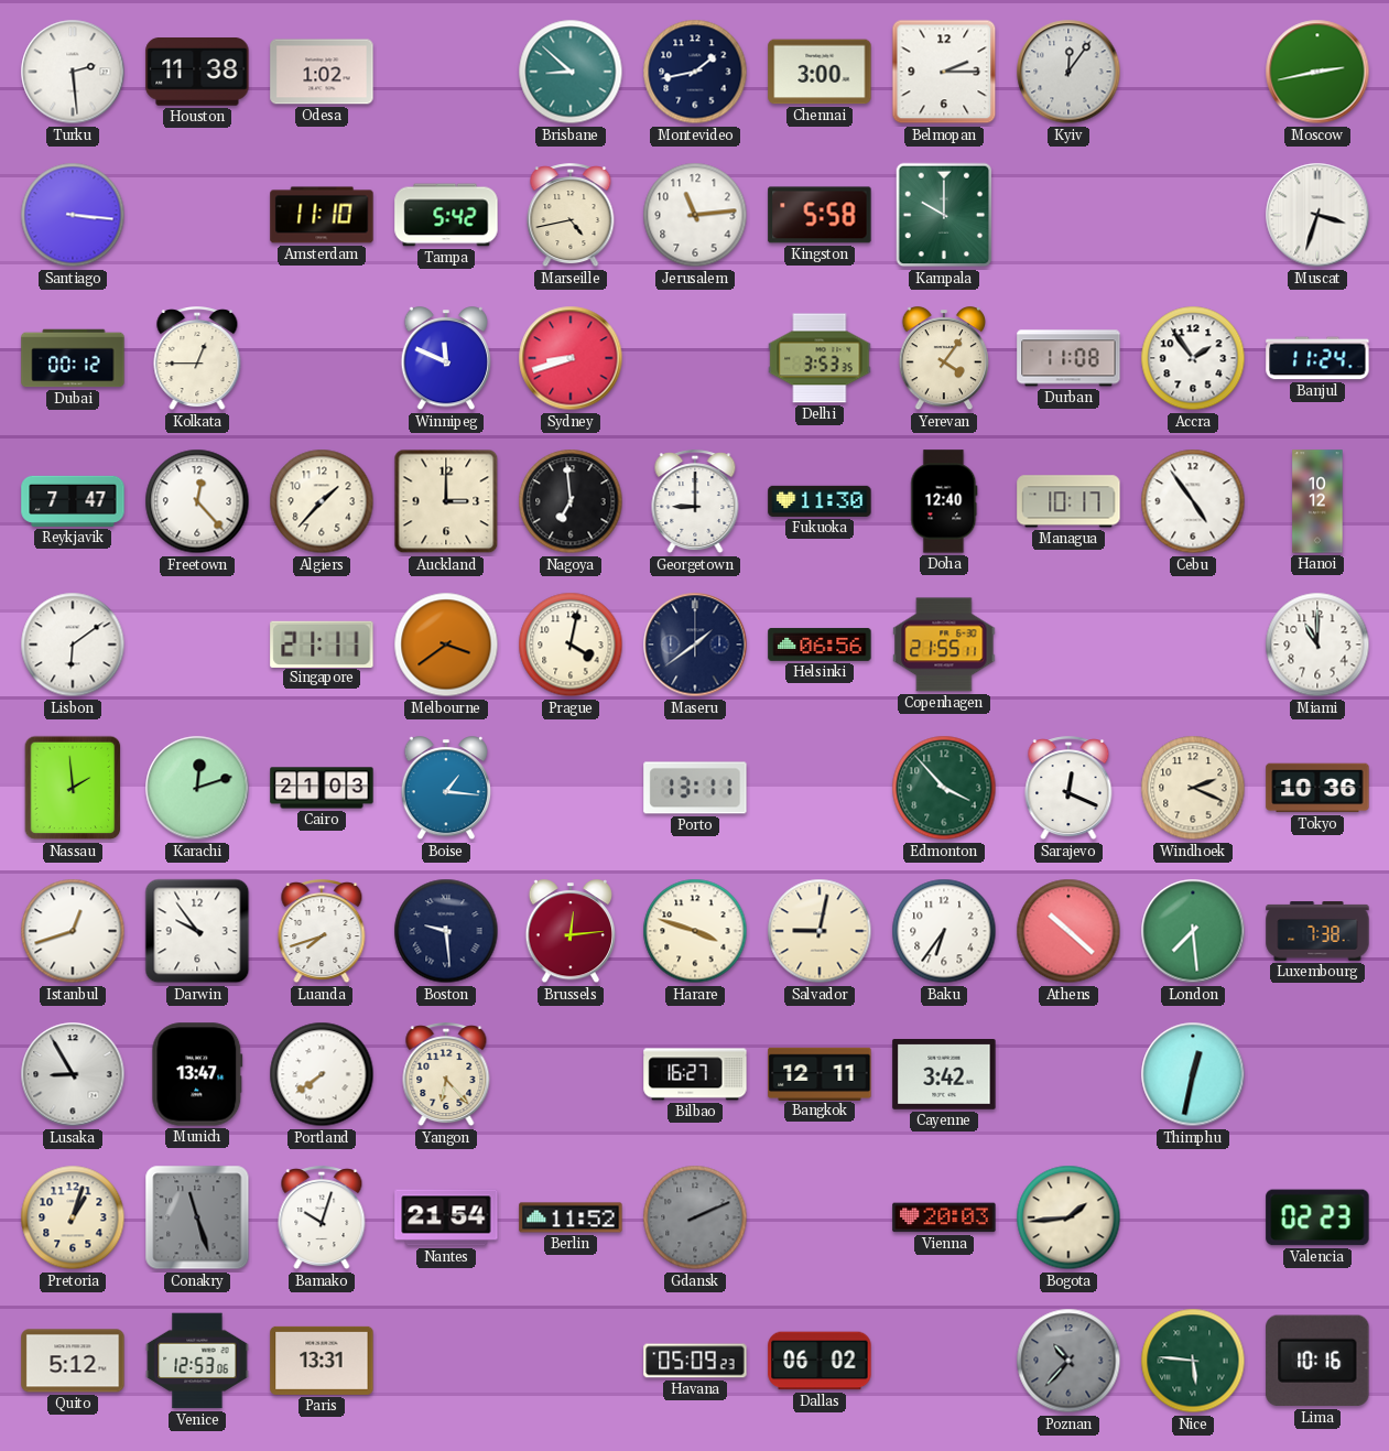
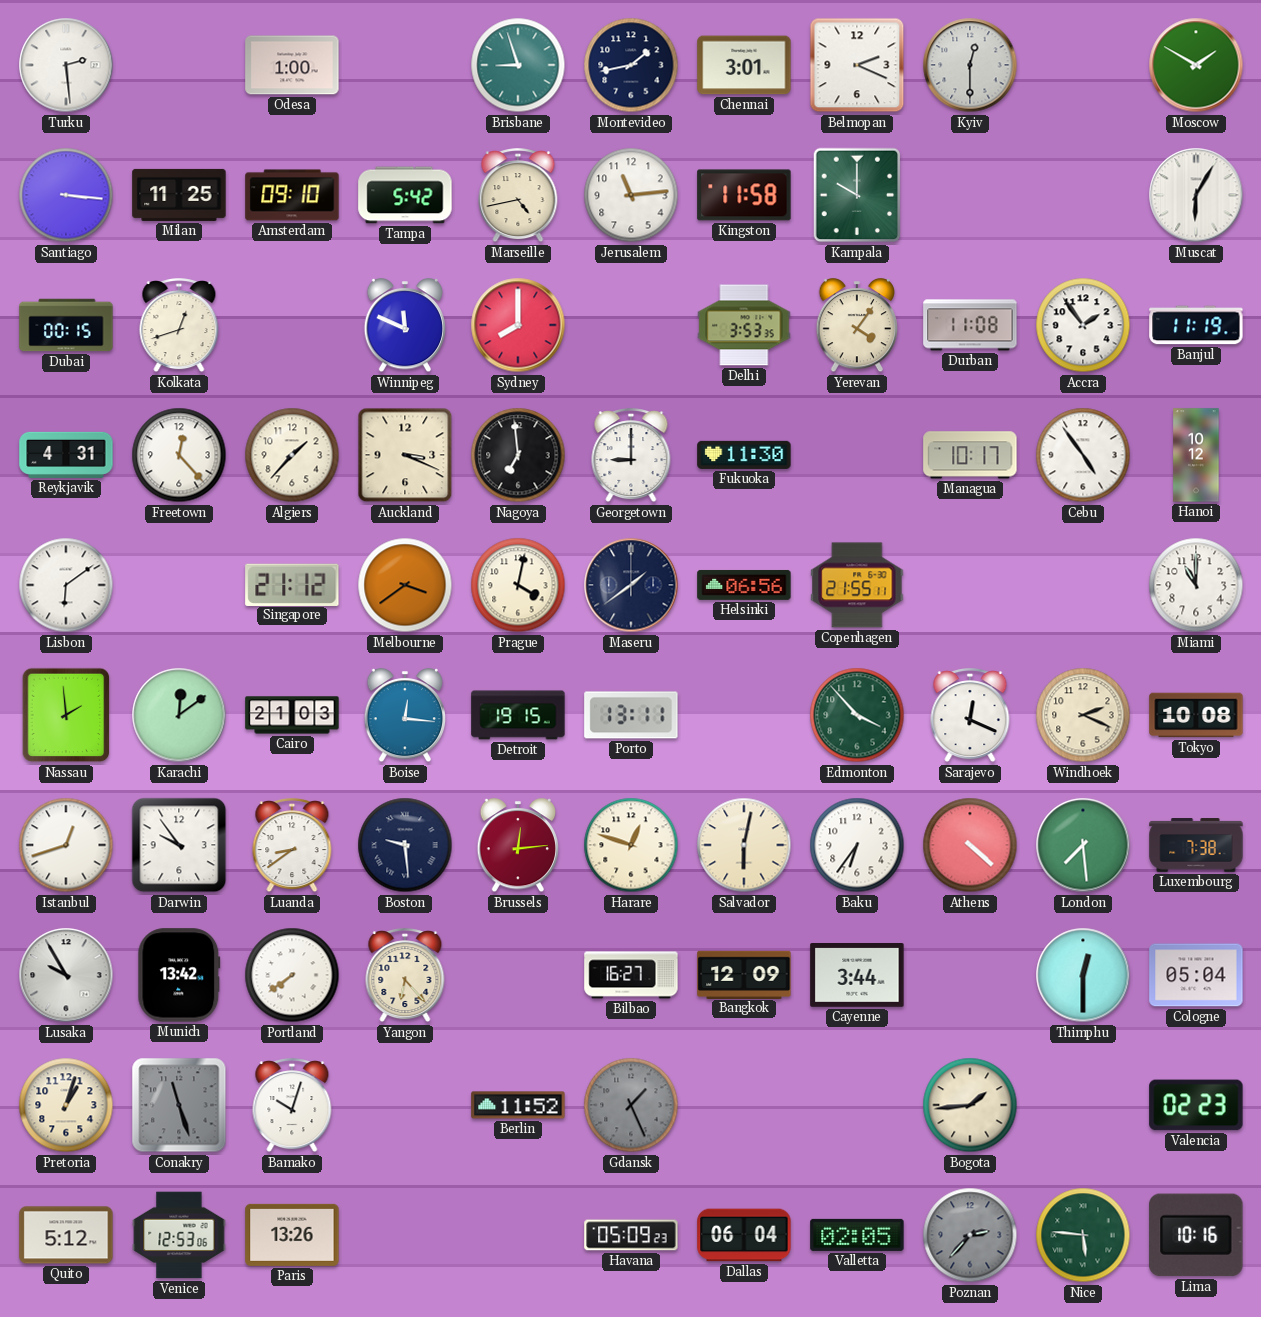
Houston: 11:38 -> none
Odesa: 1:02 -> 1:00
Brisbane: 8:52 -> 8:57
Chennai: 3:00 -> 3:01
Belmopan: 2:15 -> 2:19
Kyiv: 12:06 -> 12:30
Moscow: 2:43 -> 1:50
Milan: none -> 11:25
Amsterdam: 11:10 -> 09:10
Kingston: 5:58 -> 11:58
Muscat: 3:33 -> 6:05
Dubai: 00:12 -> 00:15
Kolkata: 12:45 -> 12:42
Sydney: 8:42 -> 8:00
Banjul: 11:24 -> 11:19
Reykjavik: 7:47 -> 4:31
Auckland: 3:00 -> 3:19
Doha: 12:40 -> none
Singapore: 21:11 -> 21:12
Karachi: 12:12 -> 12:09
Boise: 1:16 -> 12:16
Detroit: none -> 19:15
Tokyo: 10:36 -> 10:08
Luanda: 7:42 -> 8:39
Harare: 3:48 -> 12:48
Salvador: 9:02 -> 6:02
Athens: 10:22 -> 4:22
Lusaka: 8:55 -> 9:55
Munich: 13:47 -> 13:42
Bangkok: 12:11 -> 12:09
Cayenne: 3:42 -> 3:44
Thimphu: 12:32 -> 12:30
Cologne: none -> 05:04
Nantes: 21:54 -> none
Gdansk: 2:11 -> 1:26
Vienna: 20:03 -> none
Paris: 13:31 -> 13:26
Dallas: 06:02 -> 06:04
Valletta: none -> 02:05
Poznan: 10:37 -> 2:37
